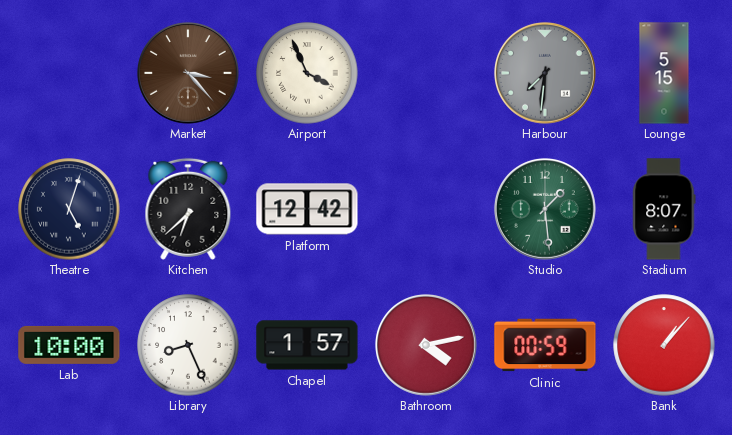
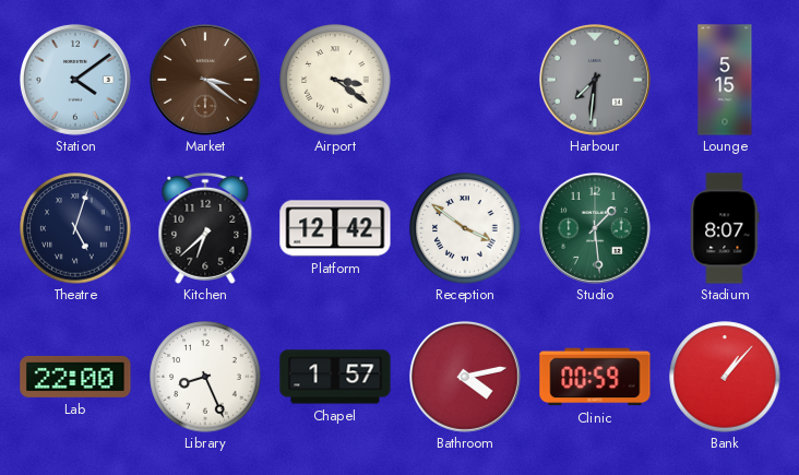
Station: none -> 4:09
Market: 3:23 -> 3:21
Airport: 3:56 -> 3:21
Reception: none -> 3:51
Lab: 10:00 -> 22:00
